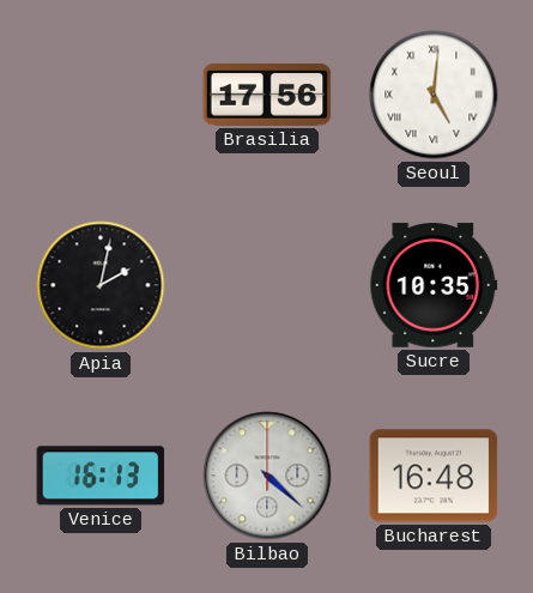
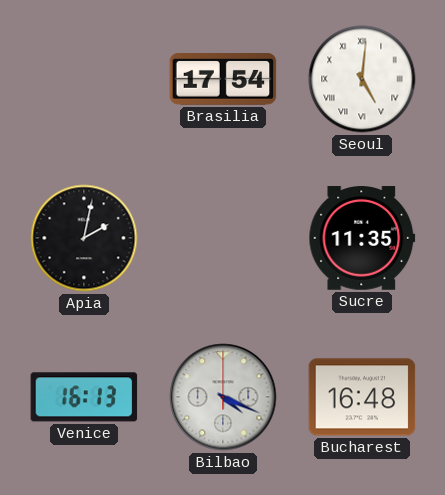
Brasilia: 17:56 -> 17:54
Sucre: 10:35 -> 11:35
Bilbao: 4:22 -> 4:19
